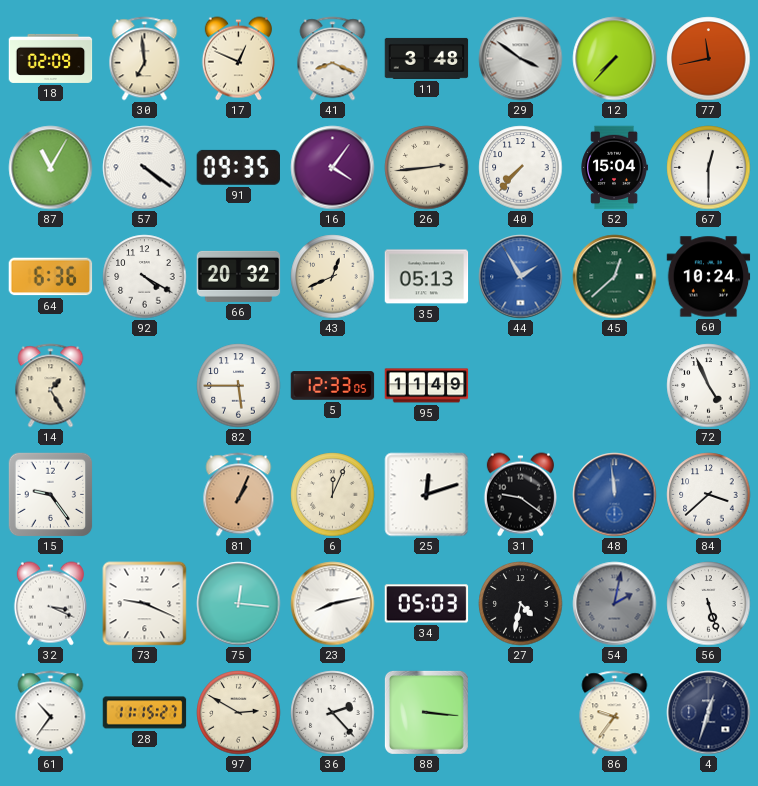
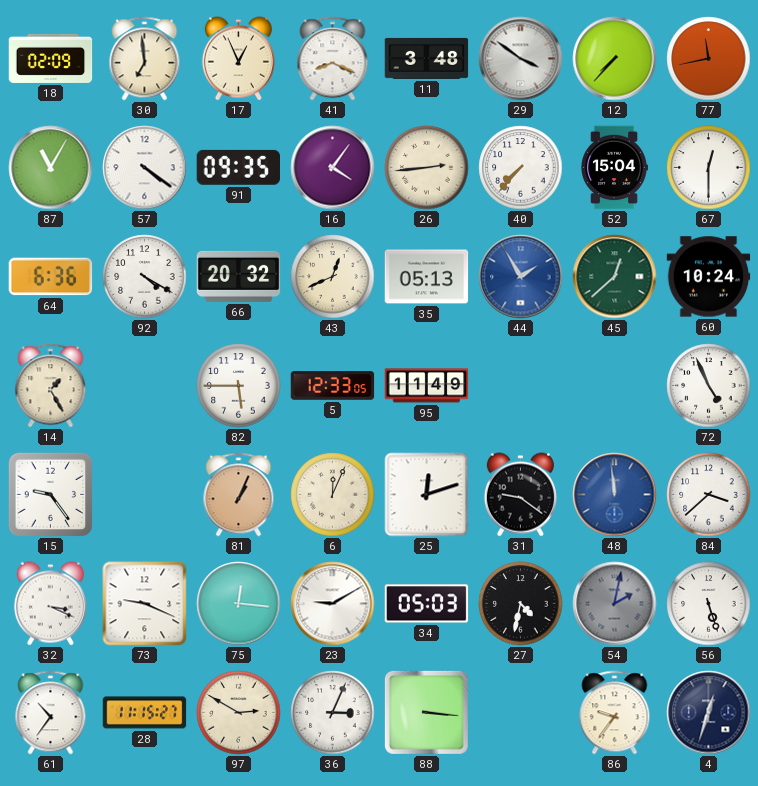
17: 12:49 -> 12:56
23: 8:13 -> 9:10
36: 2:23 -> 3:04
